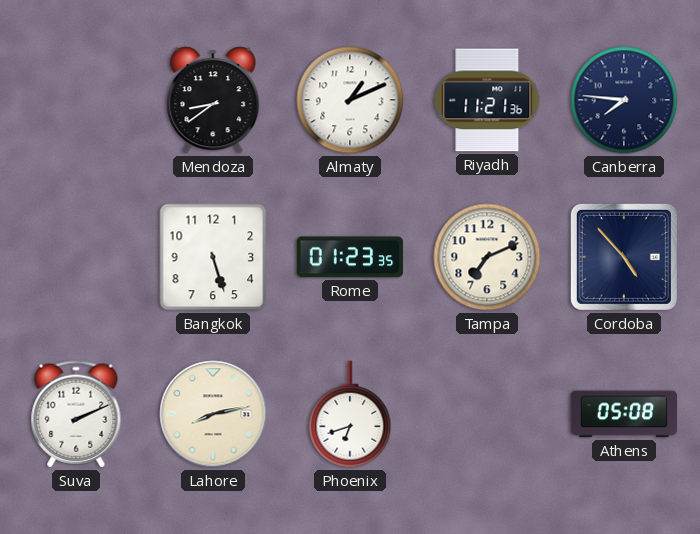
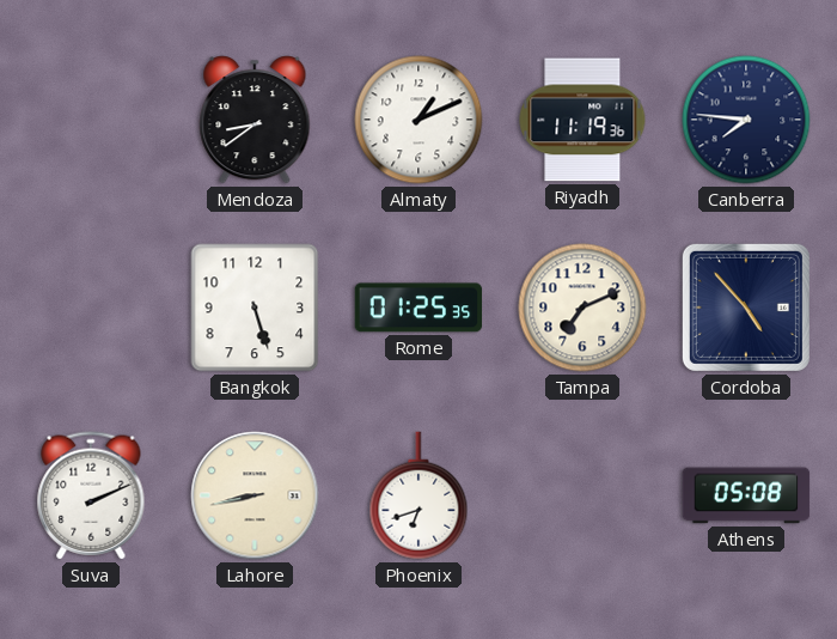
Riyadh: 11:21 -> 11:19
Rome: 01:23 -> 01:25
Lahore: 8:13 -> 8:43
